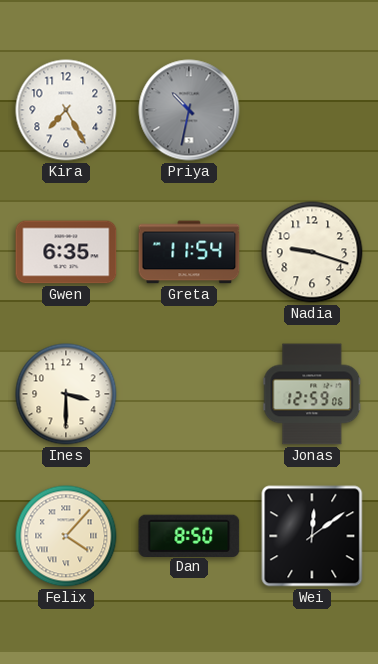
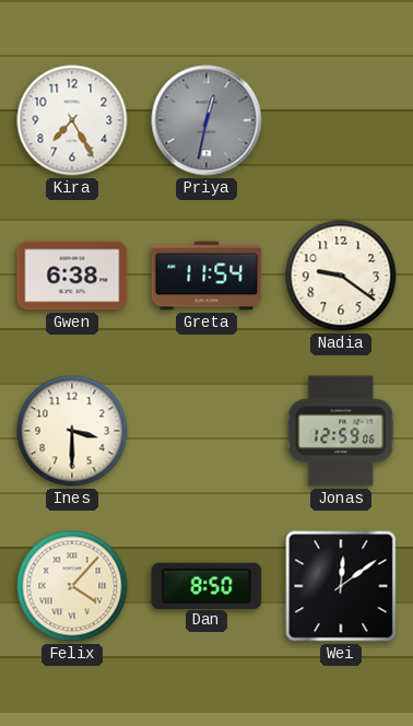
Priya: 10:32 -> 12:32
Gwen: 6:35 -> 6:38
Nadia: 9:18 -> 9:21
